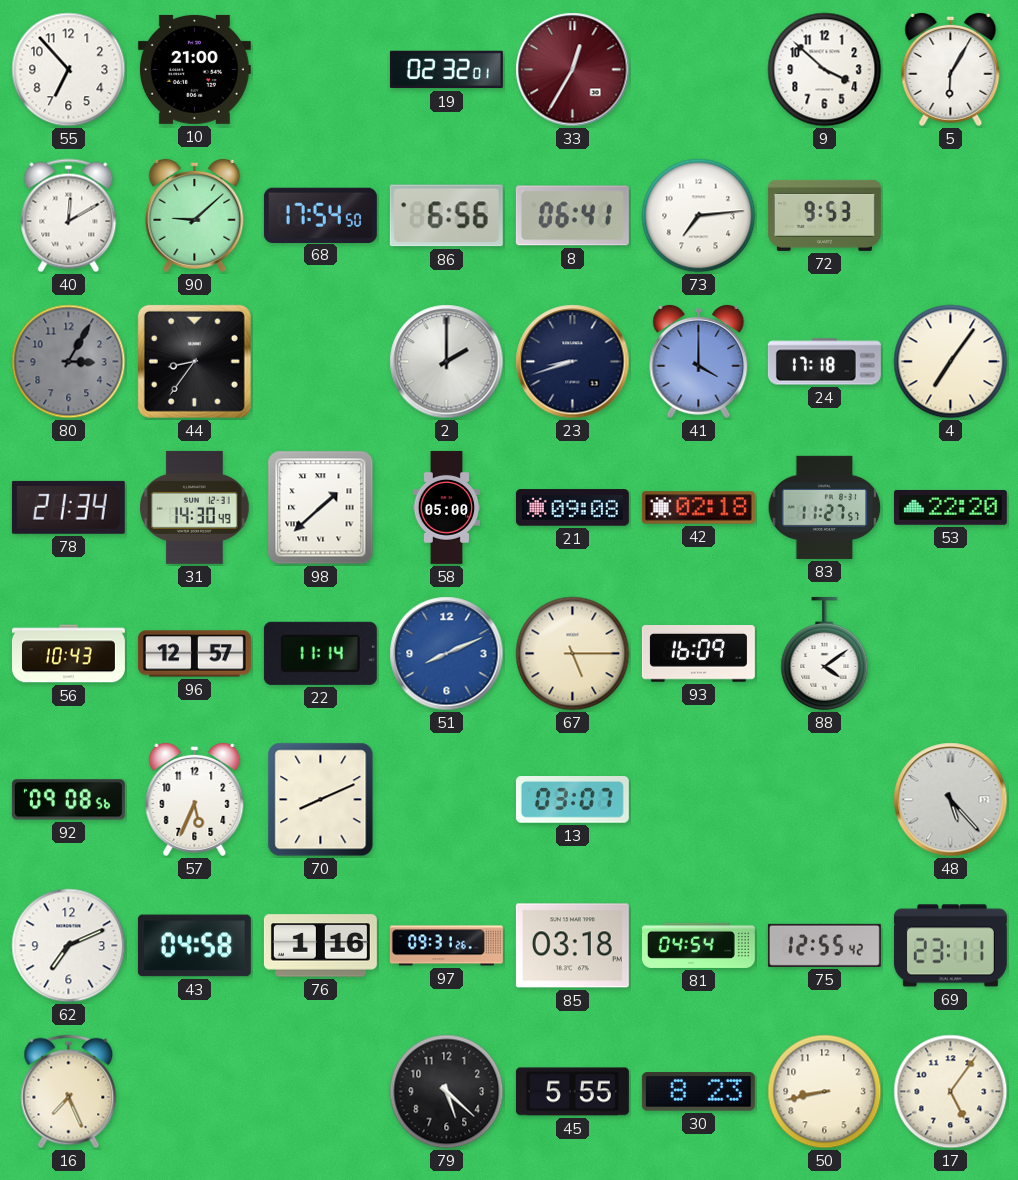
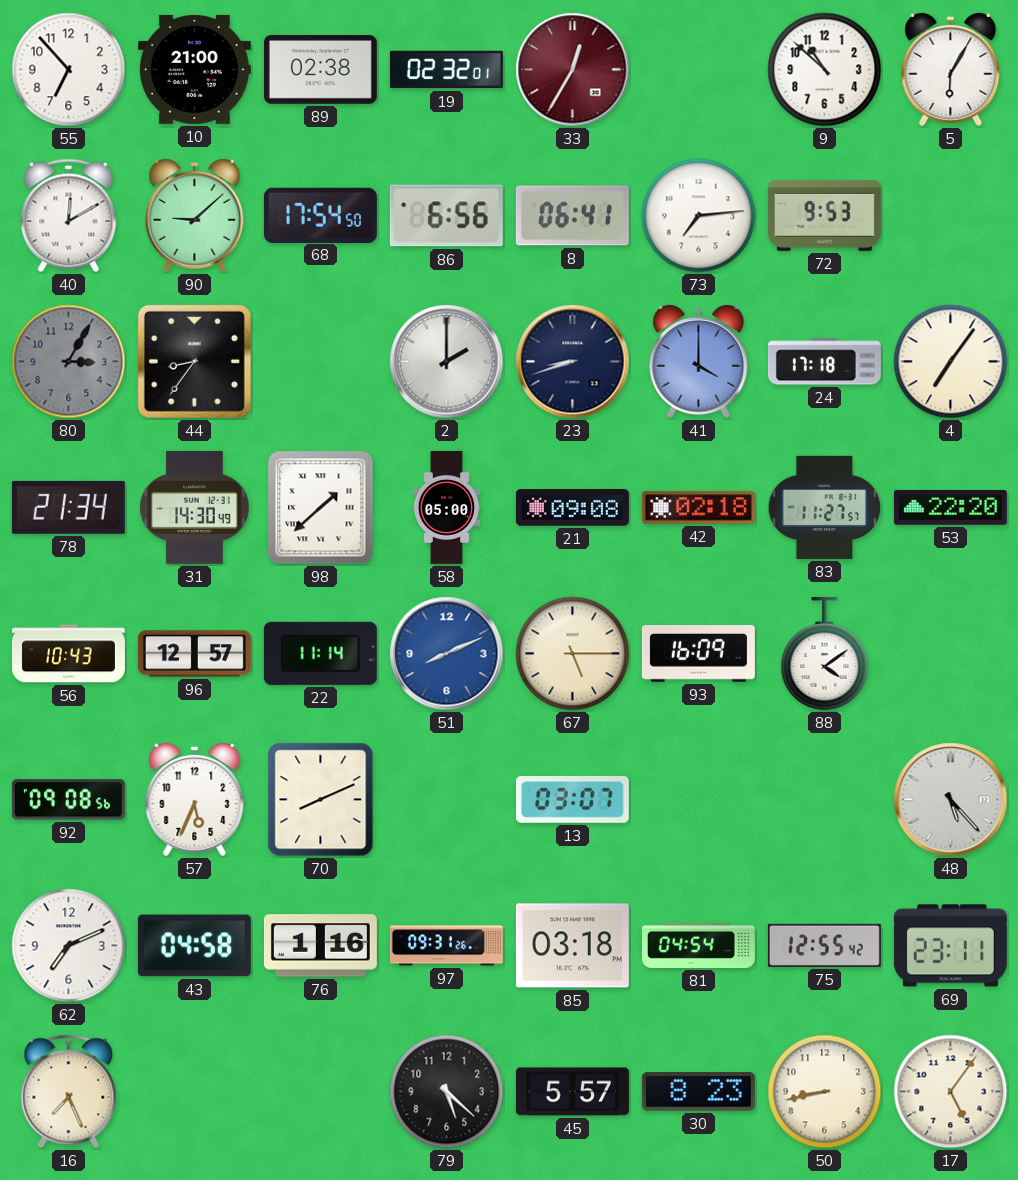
89: none -> 02:38
9: 3:52 -> 10:52
45: 5:55 -> 5:57
